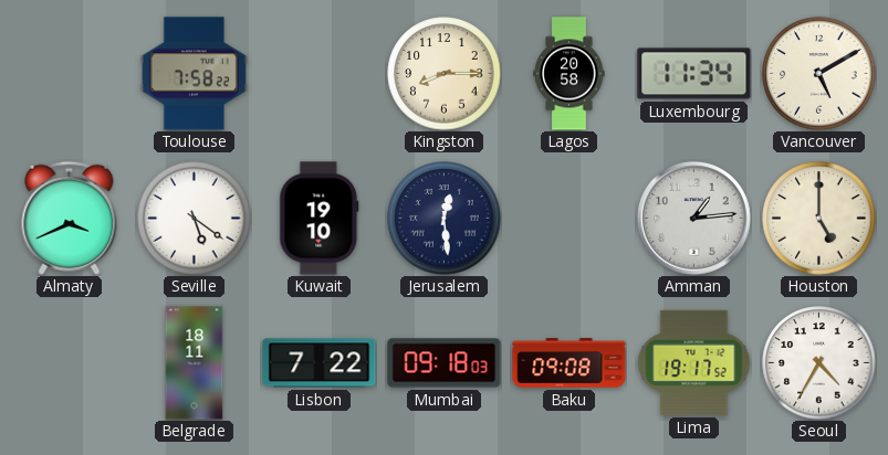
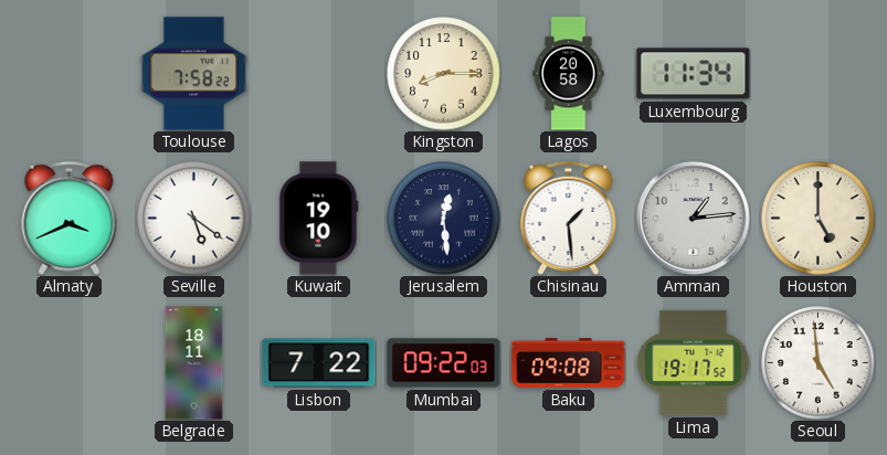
Vancouver: 5:10 -> none
Chisinau: none -> 1:29
Mumbai: 09:18 -> 09:22
Seoul: 4:35 -> 4:59
